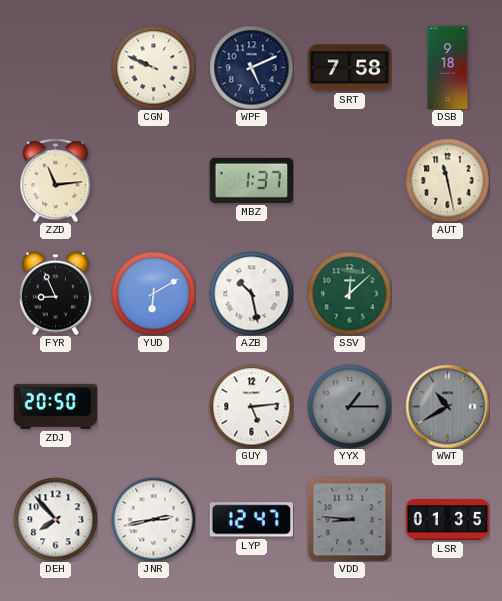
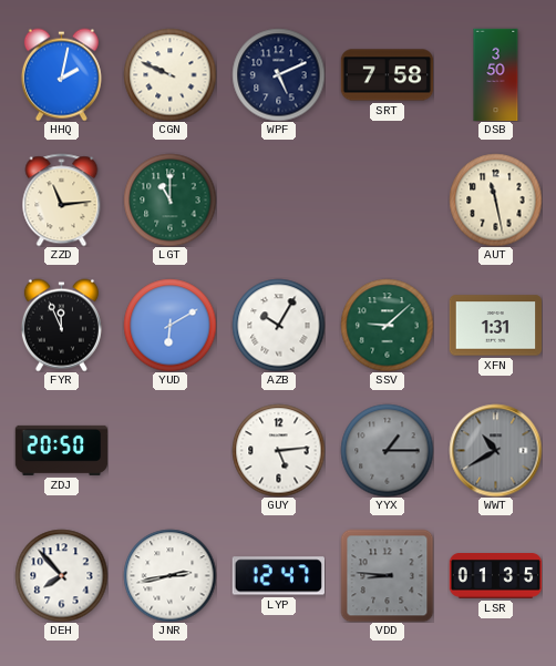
HHQ: none -> 2:02
DSB: 9:18 -> 3:50
LGT: none -> 11:00
MBZ: 1:37 -> none
FYR: 8:56 -> 11:56
AZB: 10:28 -> 10:05
SSV: 12:08 -> 9:08
XFN: none -> 1:31
